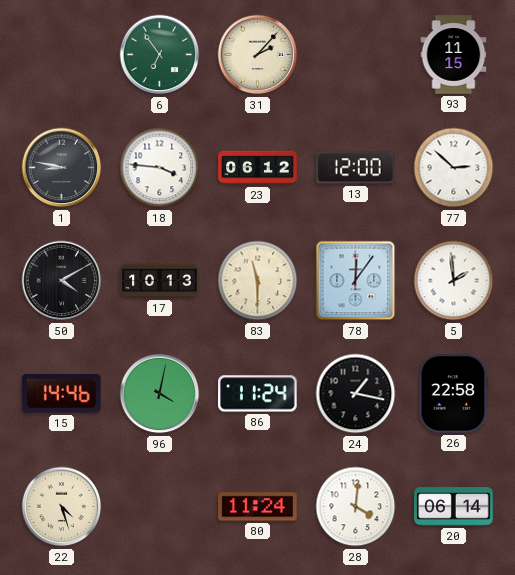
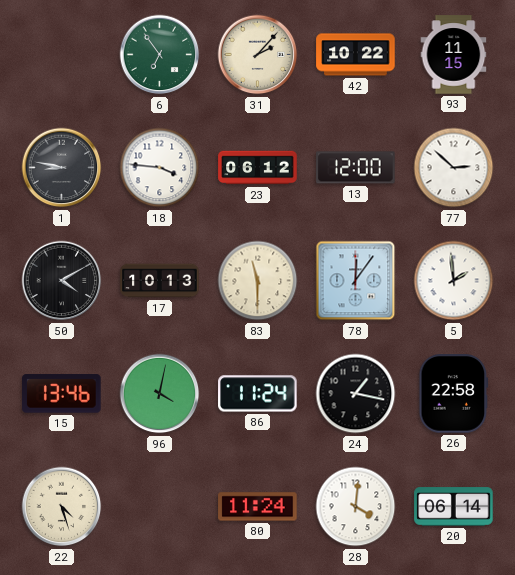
42: none -> 10:22
15: 14:46 -> 13:46
